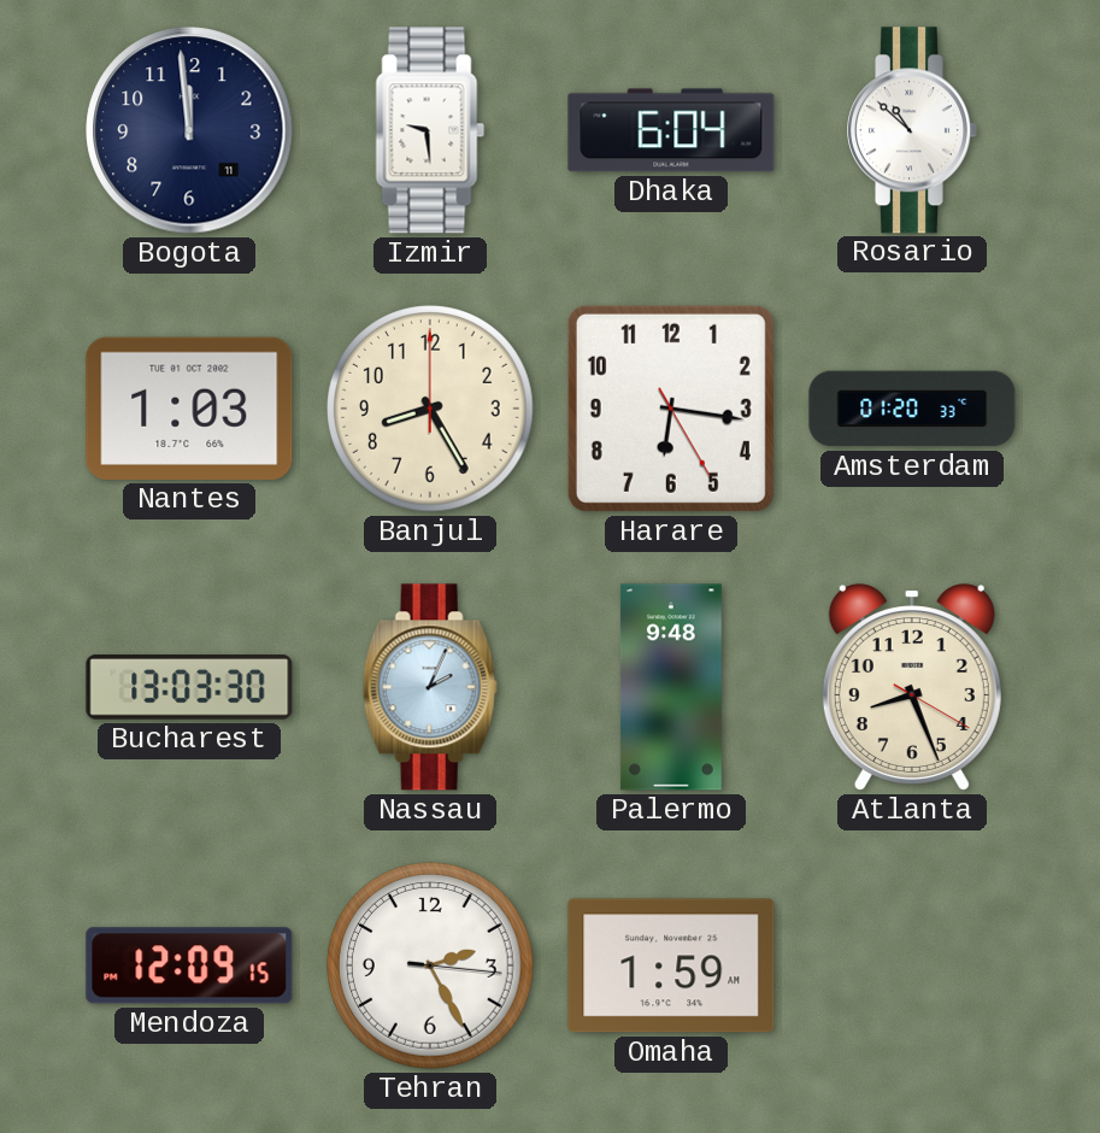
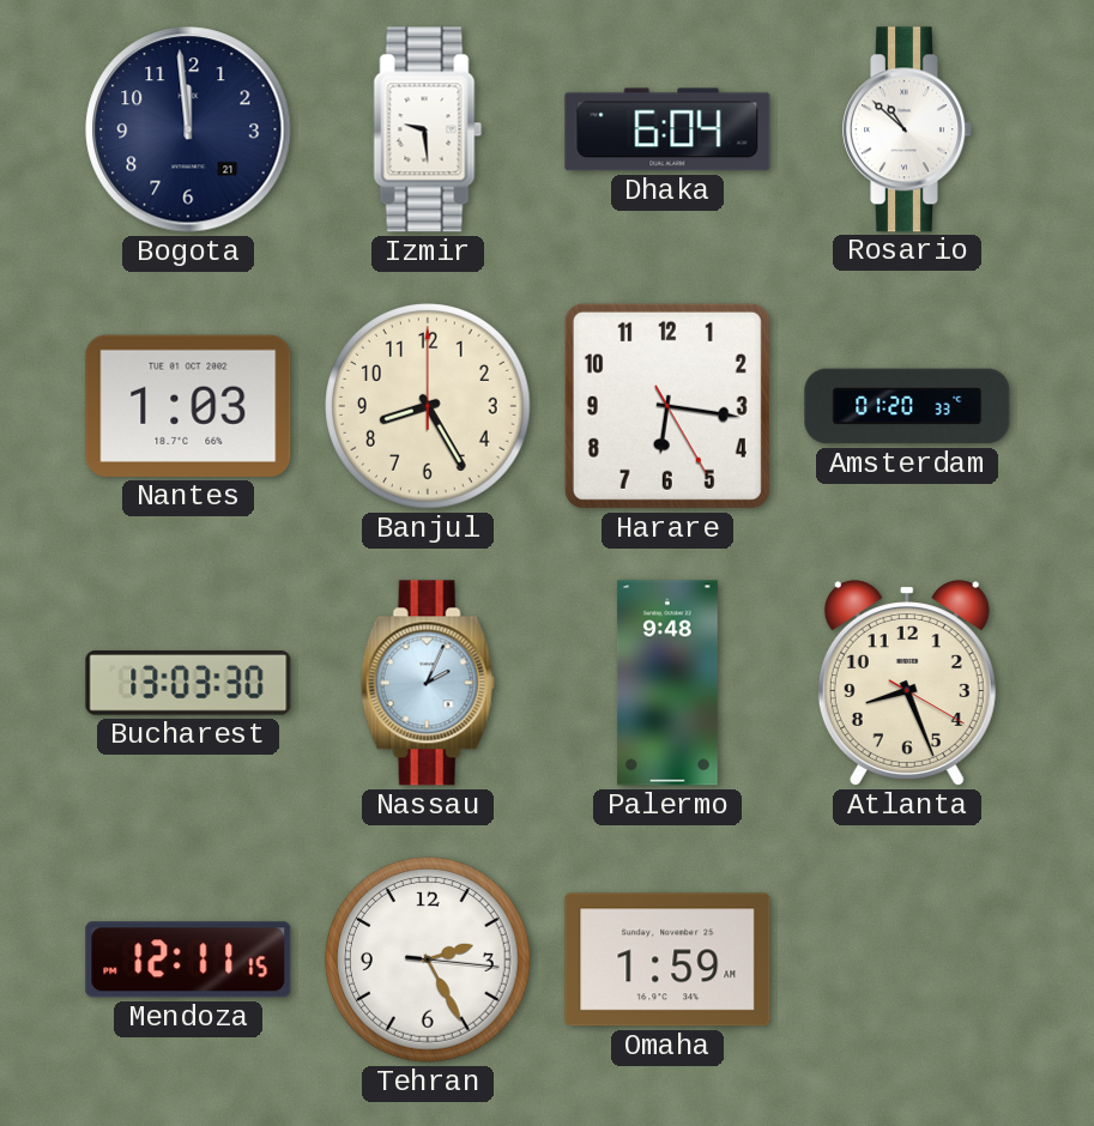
Bogota date: 11 -> 21
Mendoza: 12:09 -> 12:11
